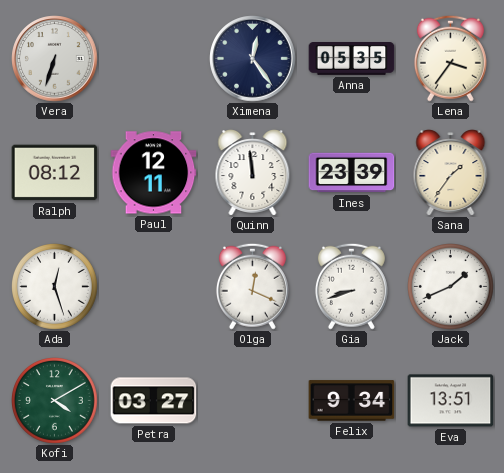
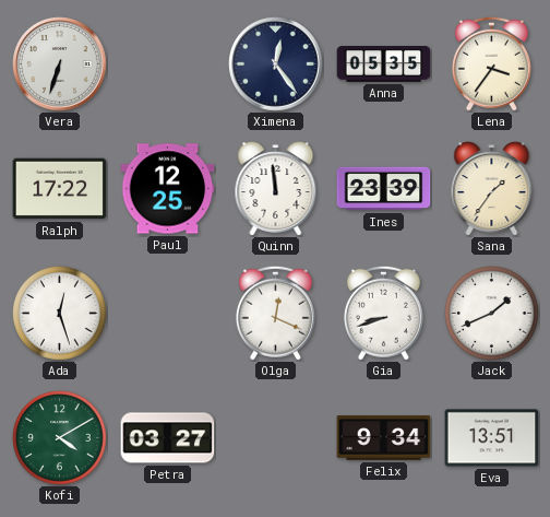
Ralph: 08:12 -> 17:22
Paul: 12:11 -> 12:25
